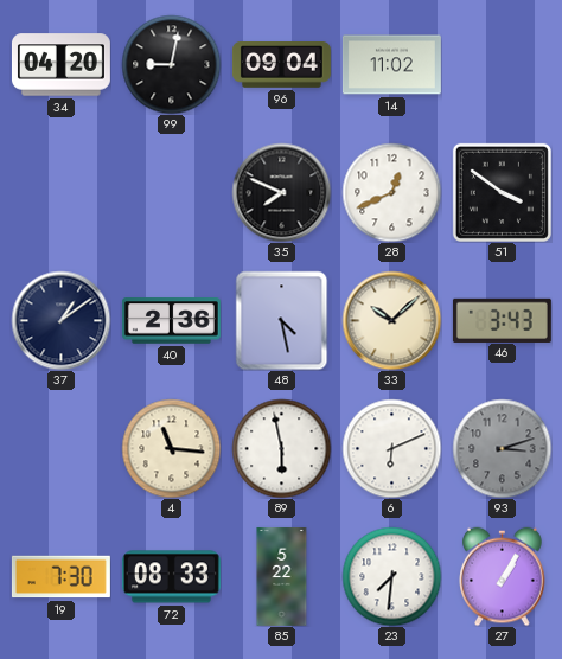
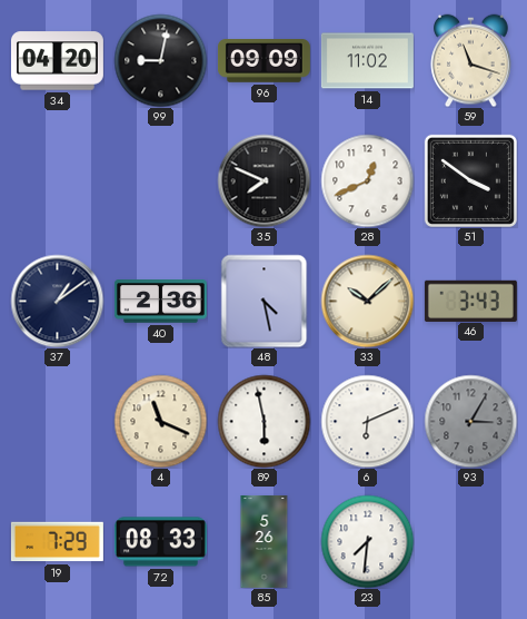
96: 09:04 -> 09:09
59: none -> 11:18
4: 11:16 -> 11:19
93: 3:12 -> 3:05
19: 7:30 -> 7:29
85: 5:22 -> 5:26
27: 1:05 -> none
